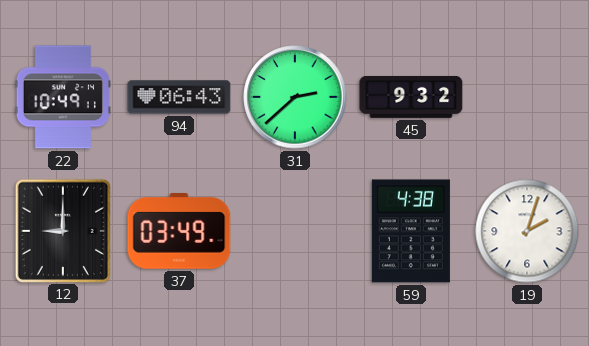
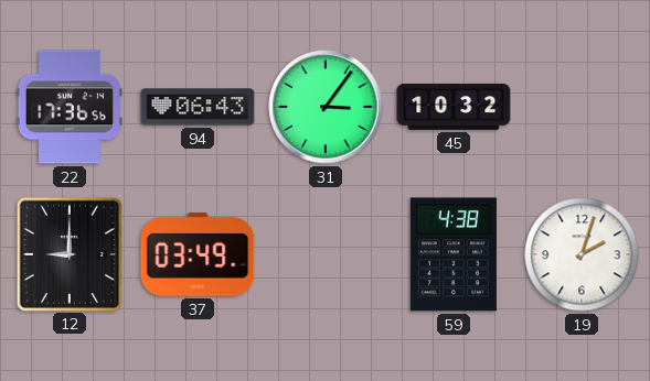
22: 10:49 -> 17:36
31: 2:38 -> 3:06
45: 9:32 -> 10:32
